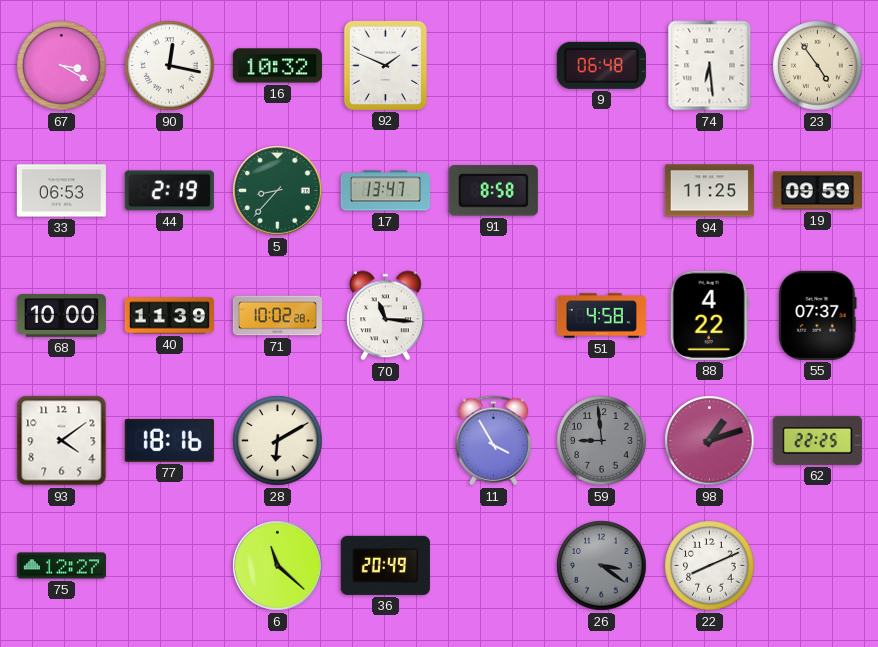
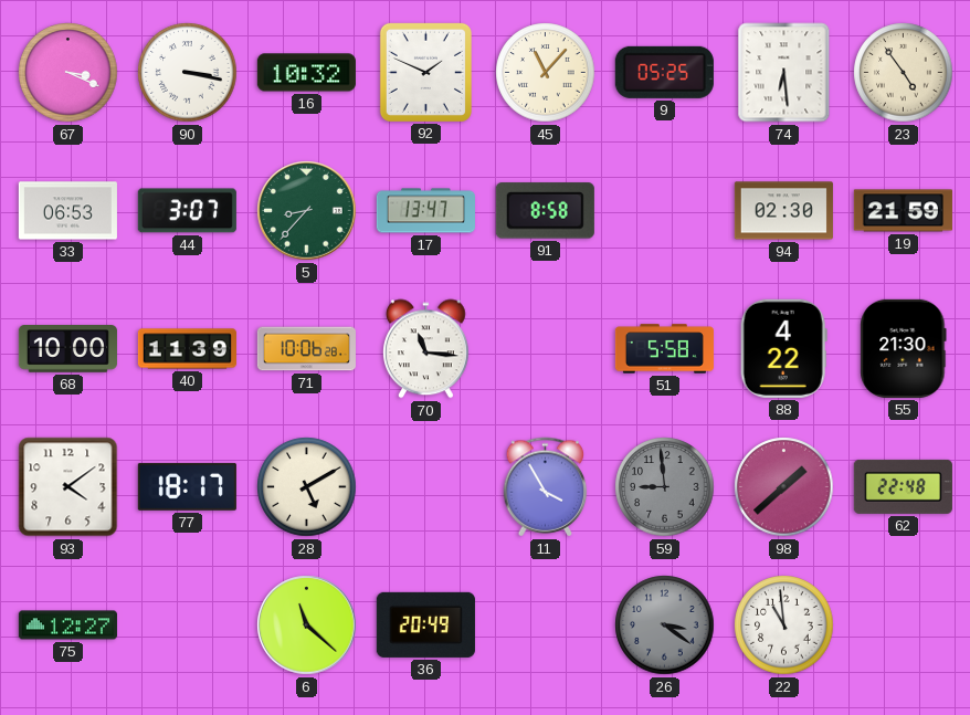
67: 3:20 -> 3:19
90: 12:17 -> 3:17
45: none -> 11:07
9: 06:48 -> 05:25
44: 2:19 -> 3:07
94: 11:25 -> 02:30
19: 09:59 -> 21:59
71: 10:02 -> 10:06
51: 4:58 -> 5:58
55: 07:37 -> 21:30
77: 18:16 -> 18:17
28: 6:10 -> 5:10
98: 1:12 -> 1:38
62: 22:25 -> 22:48
22: 8:11 -> 10:59
